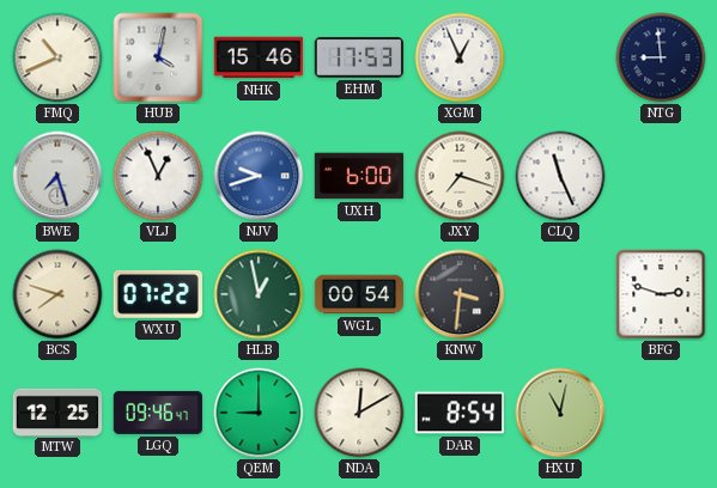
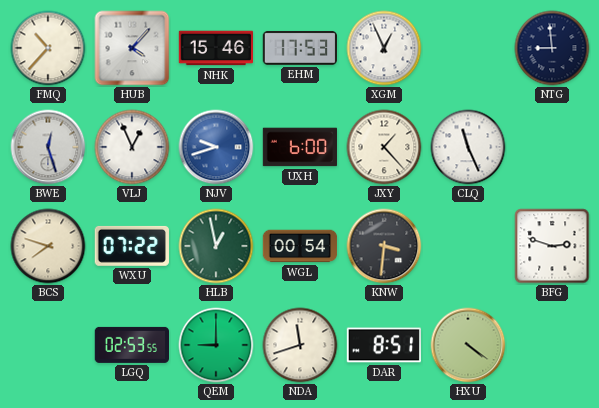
FMQ: 10:41 -> 10:37
HUB: 4:02 -> 4:07
BWE: 7:27 -> 12:27
JXY: 7:18 -> 1:23
MTW: 12:25 -> none
LGQ: 09:46 -> 02:53
NDA: 12:10 -> 11:42
DAR: 8:54 -> 8:51
HXU: 11:02 -> 4:21
